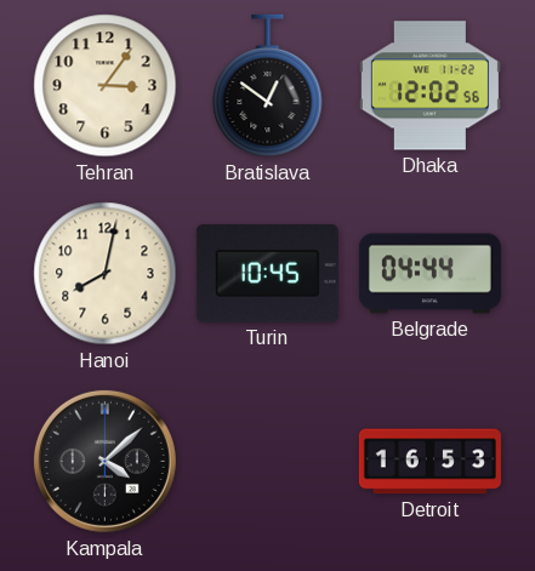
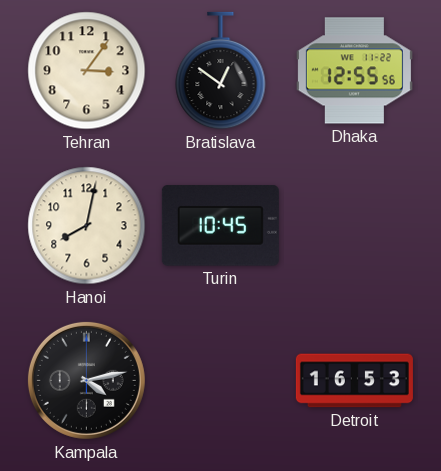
Dhaka: 12:02 -> 12:55
Belgrade: 04:44 -> none
Kampala: 4:08 -> 4:13
